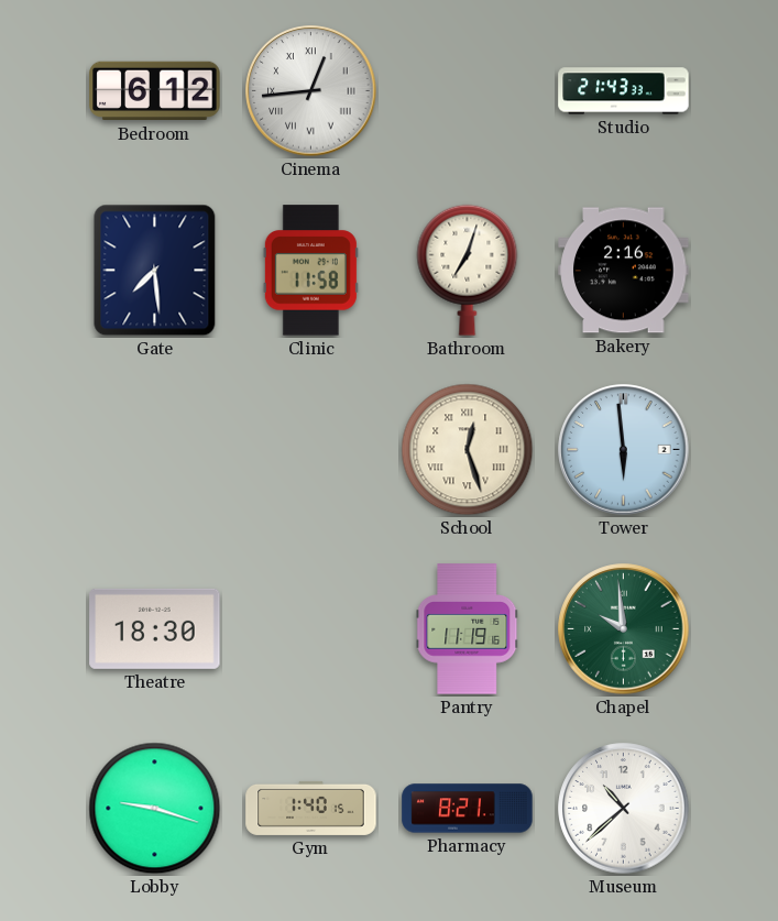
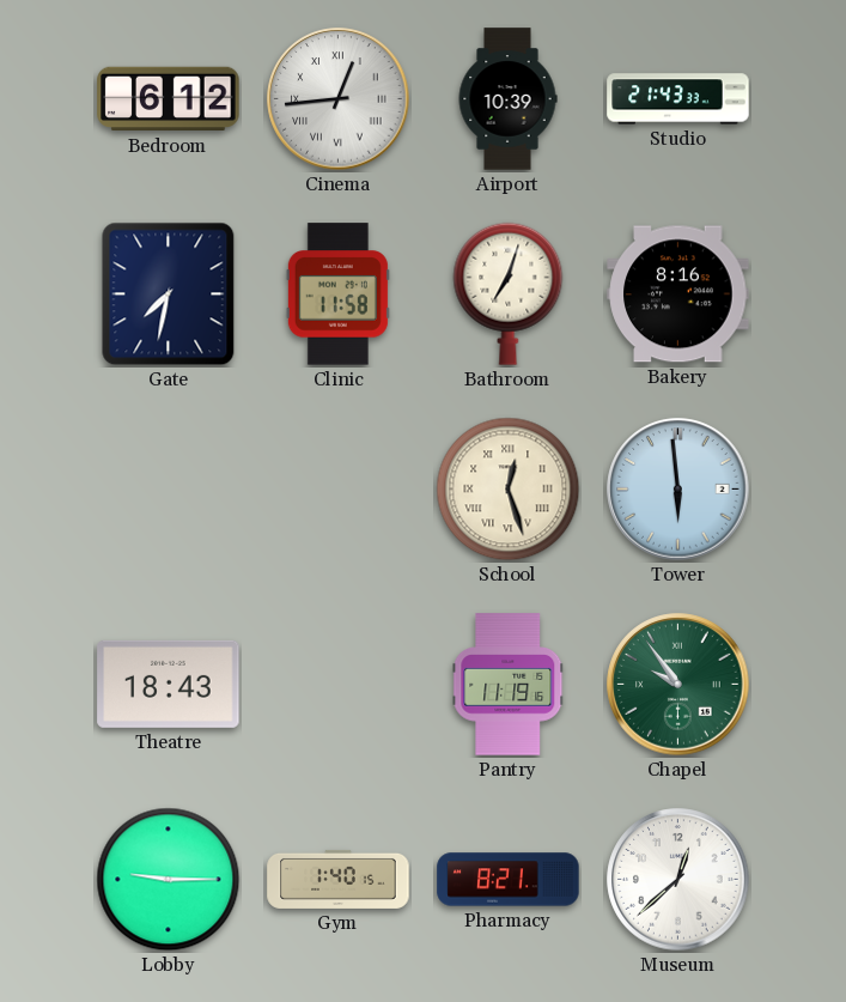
Airport: none -> 10:39
Gate: 7:29 -> 7:32
Bakery: 2:16 -> 8:16
Theatre: 18:30 -> 18:43
Chapel: 9:59 -> 9:54
Lobby: 9:18 -> 9:15
Museum: 10:38 -> 12:38
